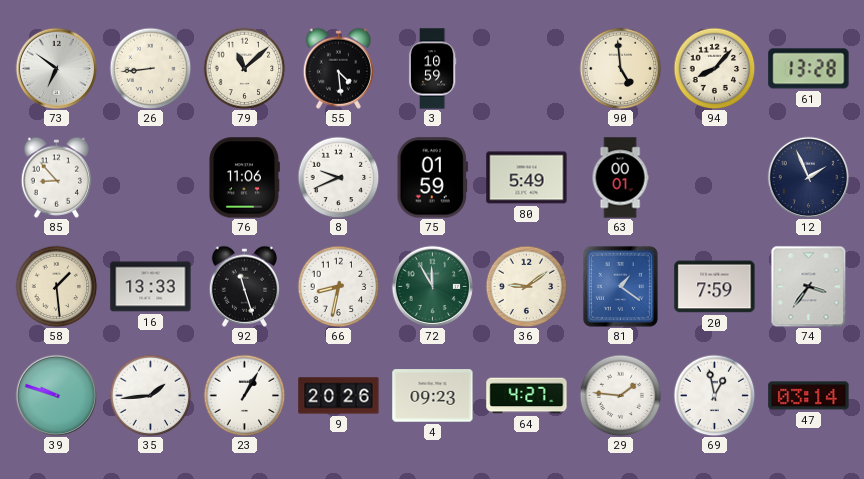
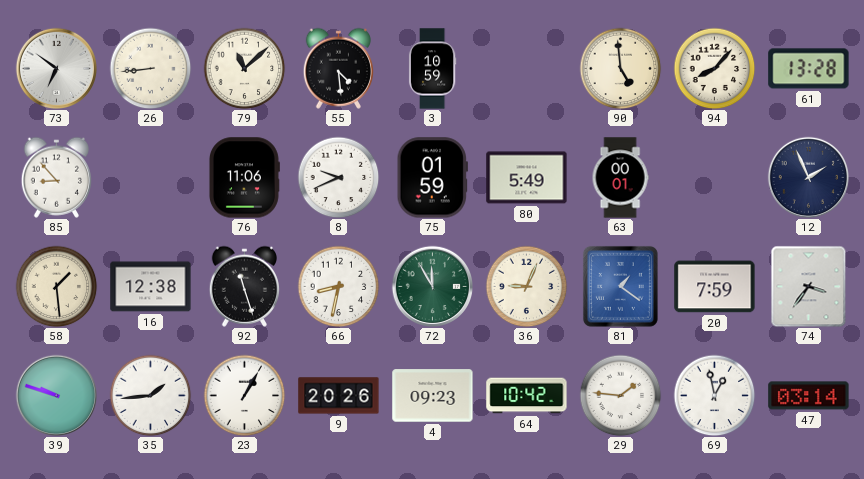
16: 13:33 -> 12:38
36: 9:09 -> 9:04
64: 4:27 -> 10:42
